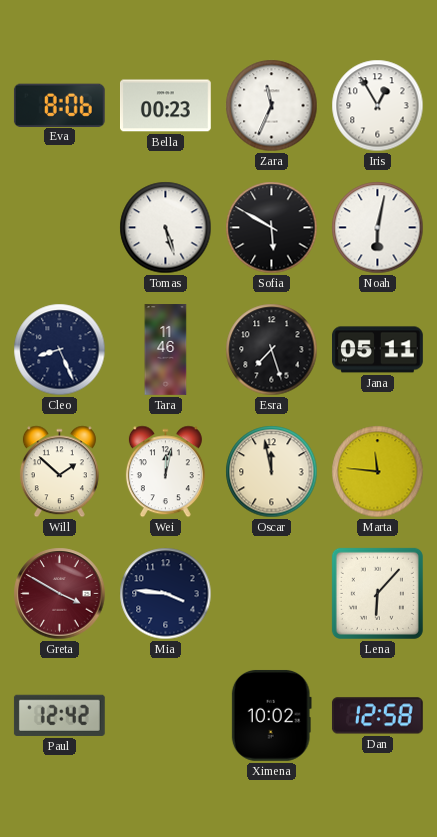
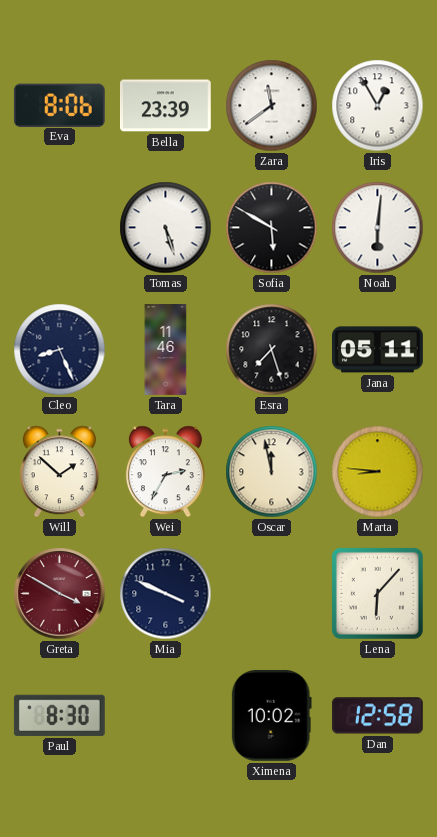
Bella: 00:23 -> 23:39
Zara: 11:34 -> 11:39
Noah: 6:02 -> 6:01
Wei: 12:02 -> 2:35
Marta: 11:46 -> 8:46
Mia: 3:46 -> 3:49
Paul: 12:42 -> 8:30
